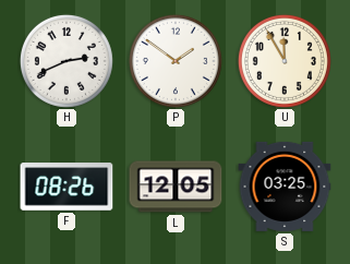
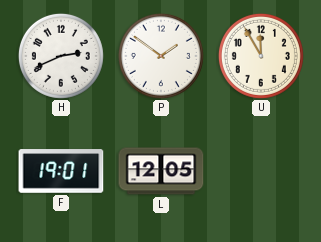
F: 08:26 -> 19:01
S: 03:25 -> none
